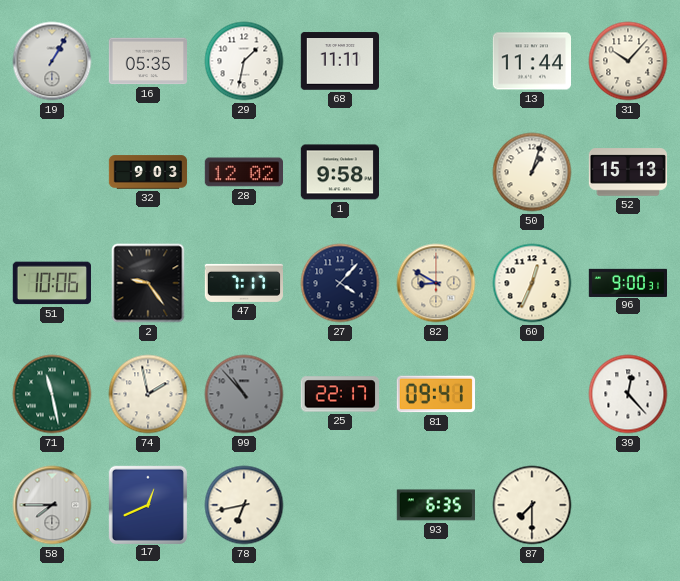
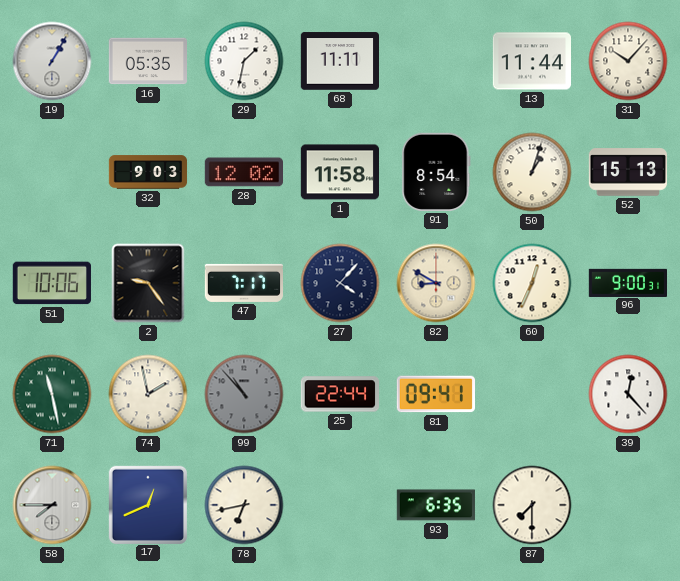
1: 9:58 -> 11:58
91: none -> 8:54
25: 22:17 -> 22:44
